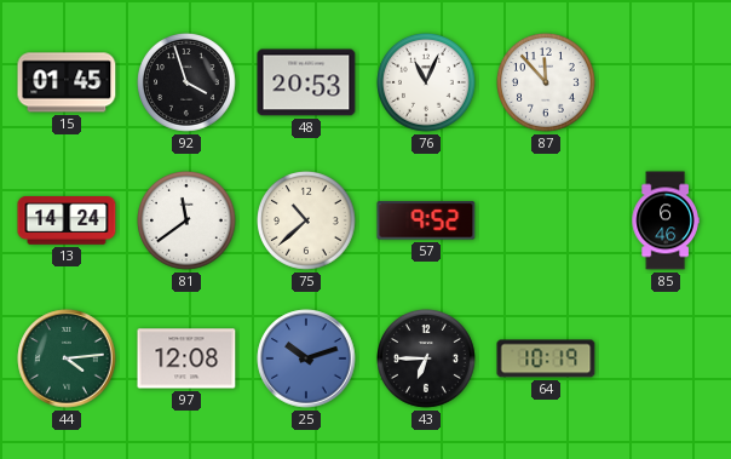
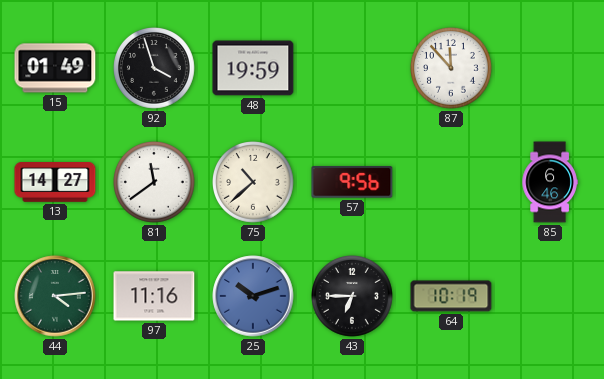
15: 01:45 -> 01:49
48: 20:53 -> 19:59
76: 11:04 -> none
13: 14:24 -> 14:27
57: 9:52 -> 9:56
97: 12:08 -> 11:16
